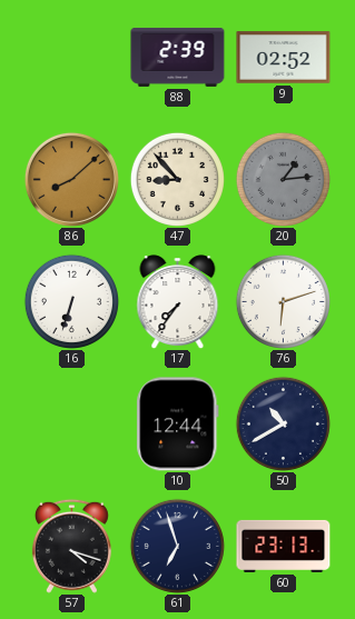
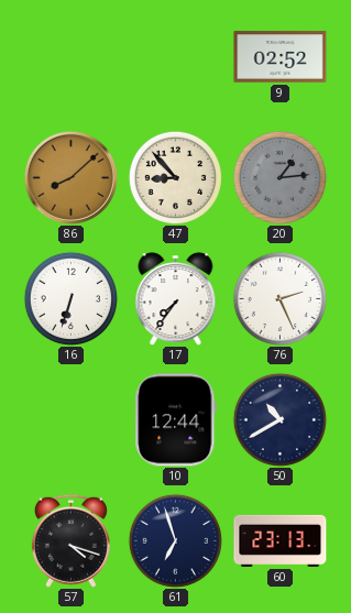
88: 2:39 -> none
76: 6:12 -> 2:26
